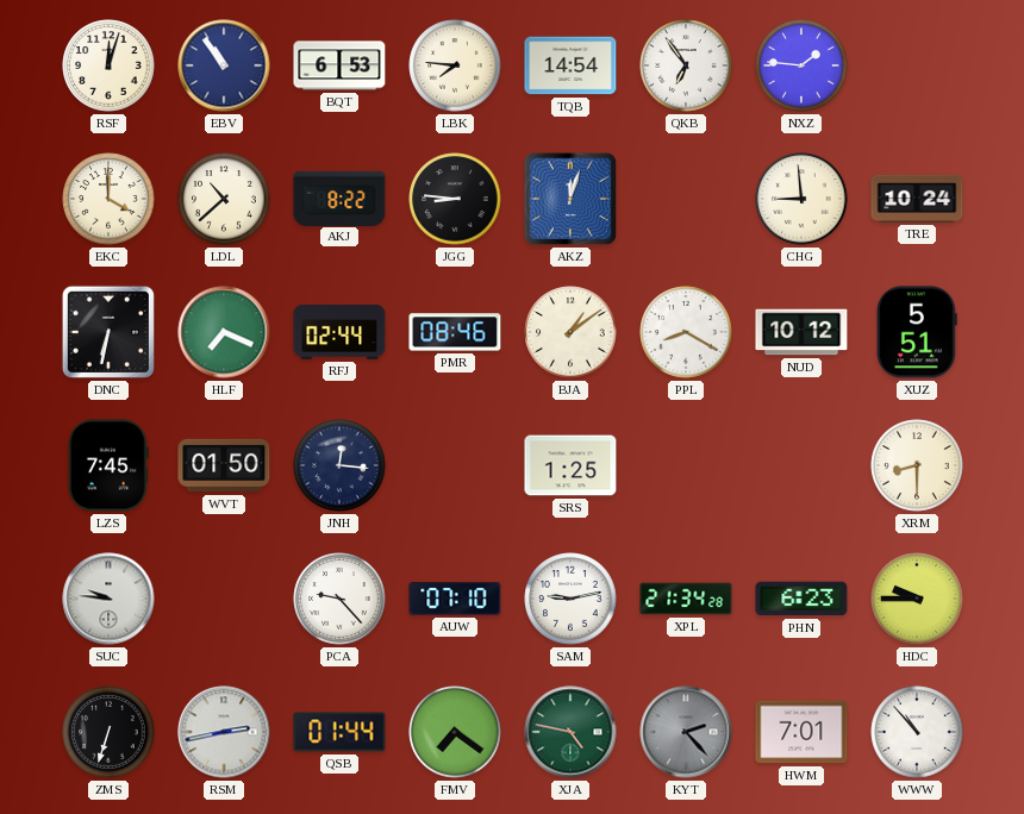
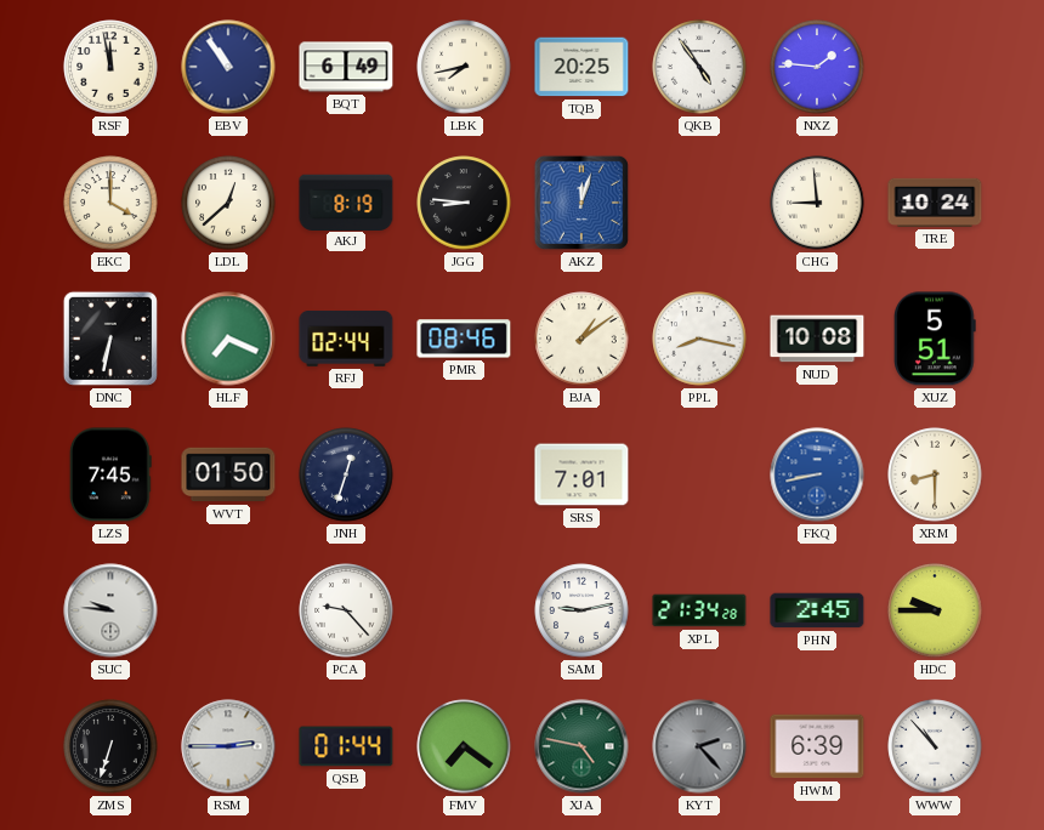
RSF: 12:03 -> 11:58
BQT: 6:53 -> 6:49
LBK: 7:46 -> 7:43
TQB: 14:54 -> 20:25
QKB: 6:54 -> 4:54
LDL: 10:38 -> 12:38
AKJ: 8:22 -> 8:19
PPL: 8:20 -> 8:17
NUD: 10:12 -> 10:08
JNH: 12:16 -> 12:33
SRS: 1:25 -> 7:01
FKQ: none -> 8:43
AUW: 07:10 -> none
PHN: 6:23 -> 2:45
RSM: 2:43 -> 2:45
HWM: 7:01 -> 6:39
